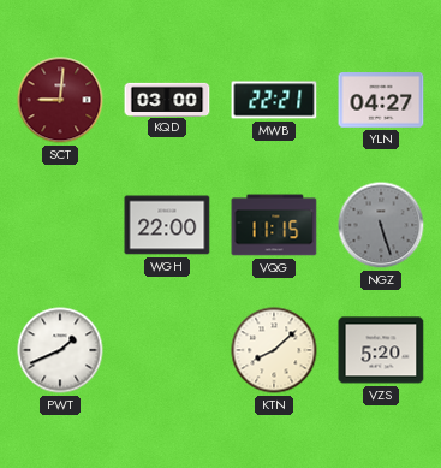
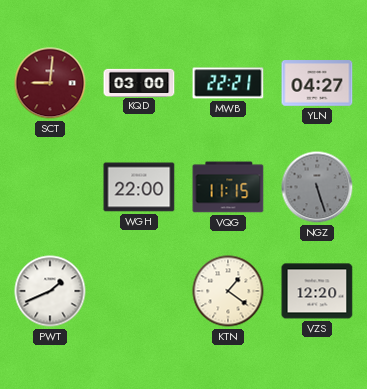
KTN: 8:08 -> 1:21
VZS: 5:20 -> 12:20
